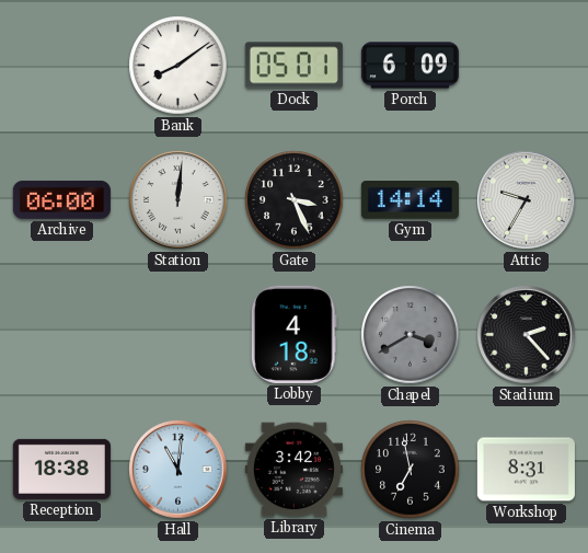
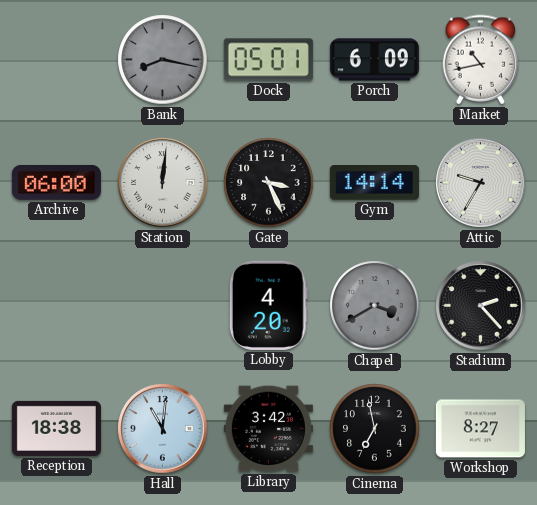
Bank: 8:09 -> 8:17
Bank dial: white -> grey
Market: none -> 10:43
Lobby: 4:18 -> 4:20
Workshop: 8:31 -> 8:27
